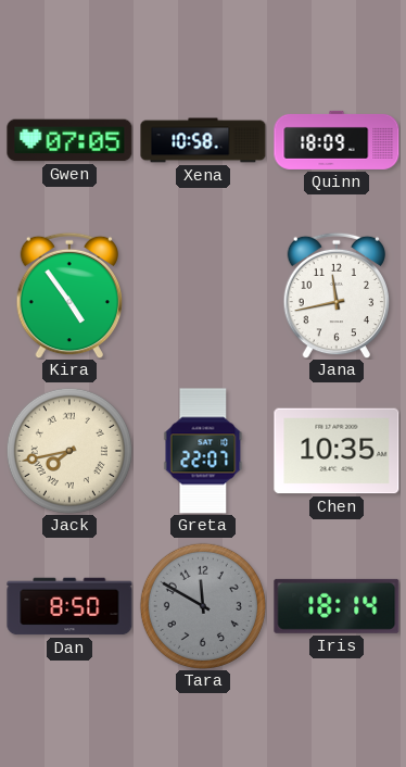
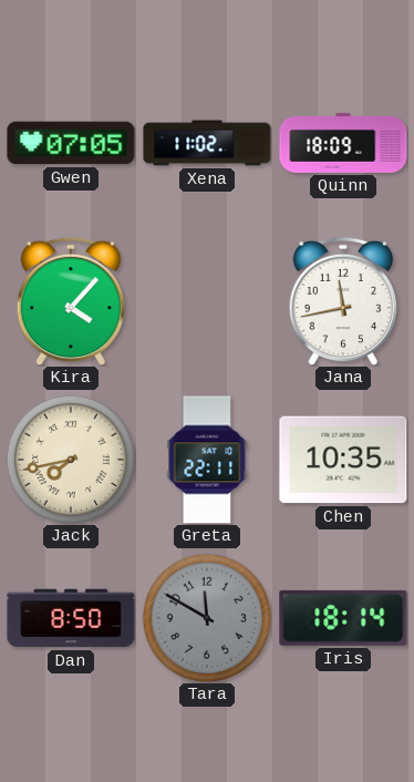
Xena: 10:58 -> 11:02
Kira: 4:54 -> 4:07
Greta: 22:07 -> 22:11
